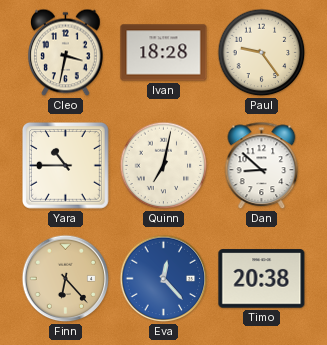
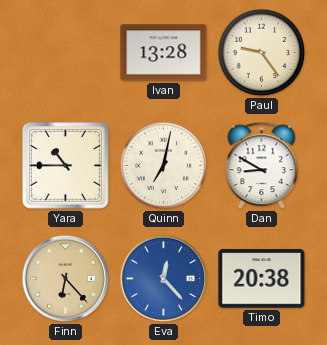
Cleo: 3:32 -> none
Ivan: 18:28 -> 13:28
Dan: 8:52 -> 8:50
